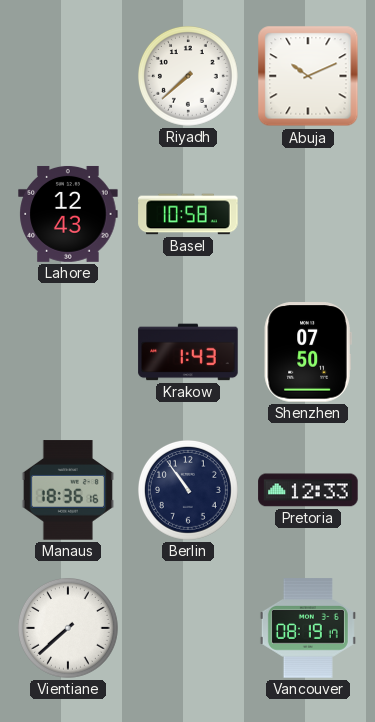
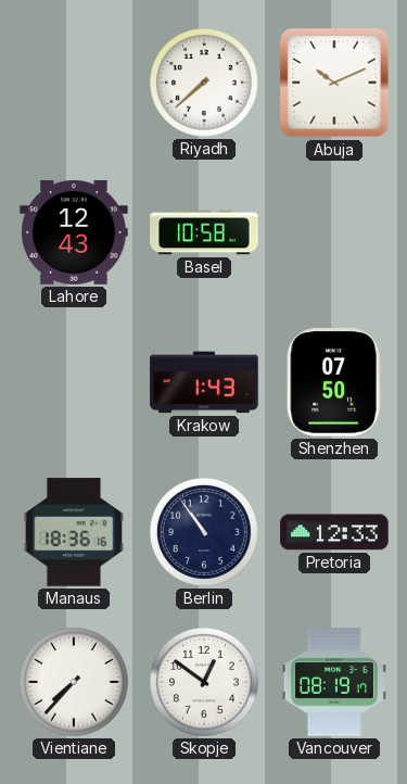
Vientiane: 7:38 -> 7:37
Skopje: none -> 12:51
